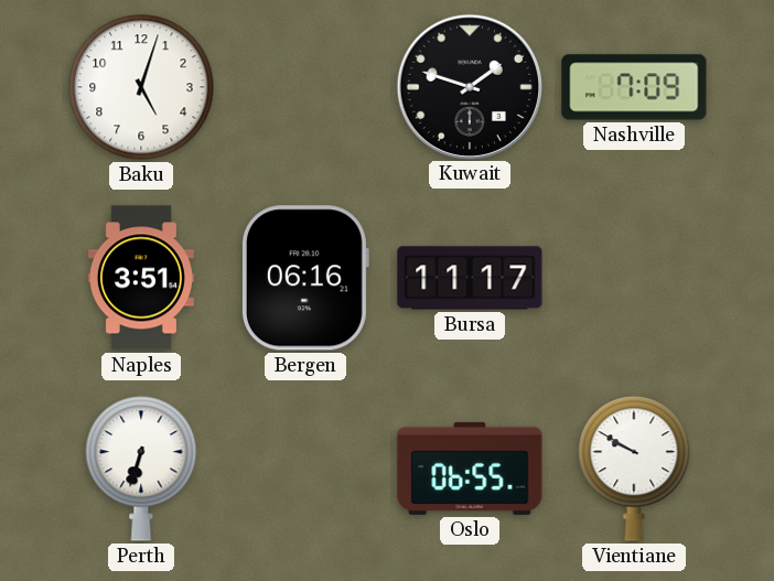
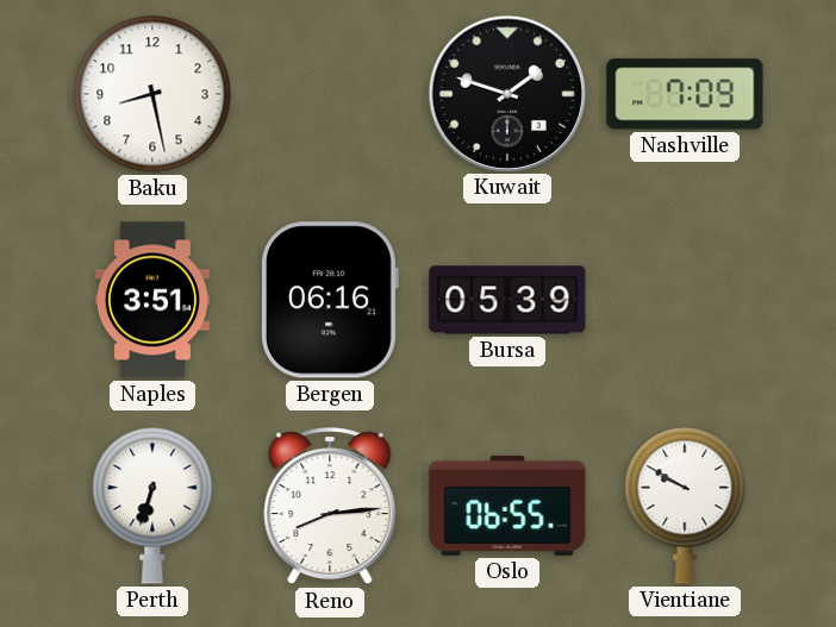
Baku: 5:03 -> 8:28
Bursa: 11:17 -> 05:39
Reno: none -> 8:14
